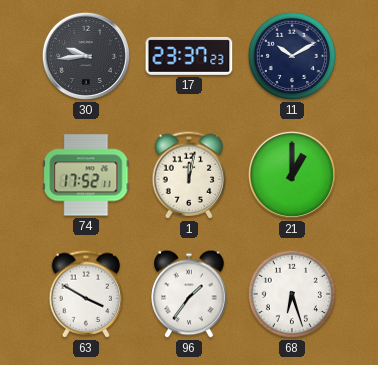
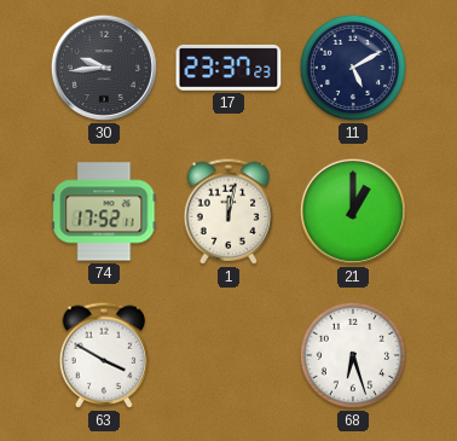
11: 10:10 -> 5:10
96: 1:36 -> none
